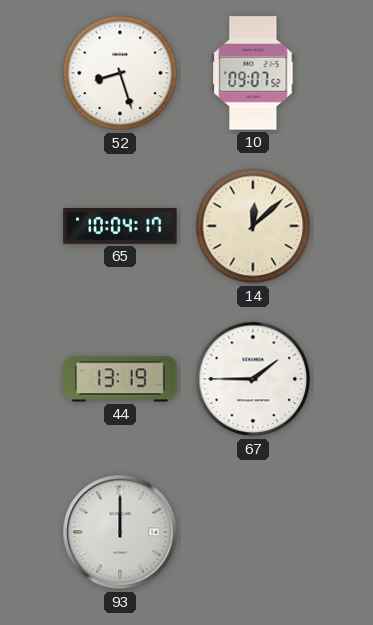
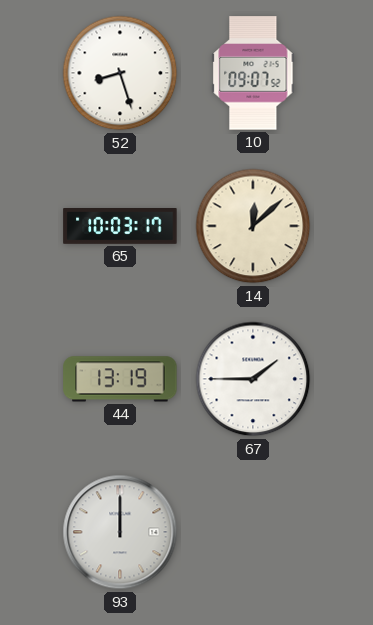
65: 10:04 -> 10:03
